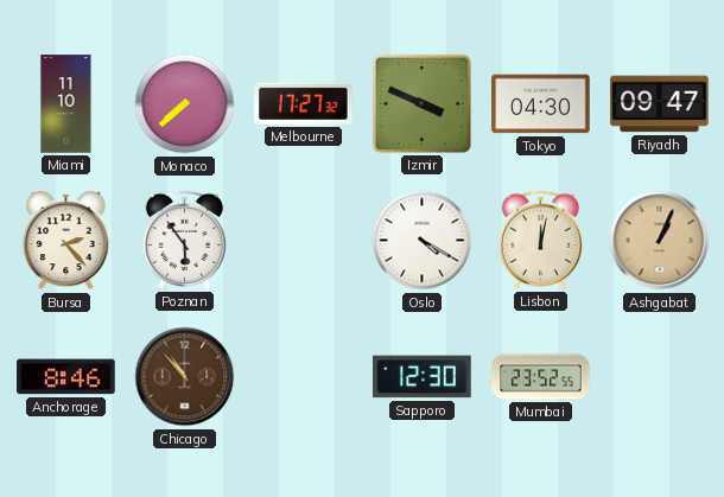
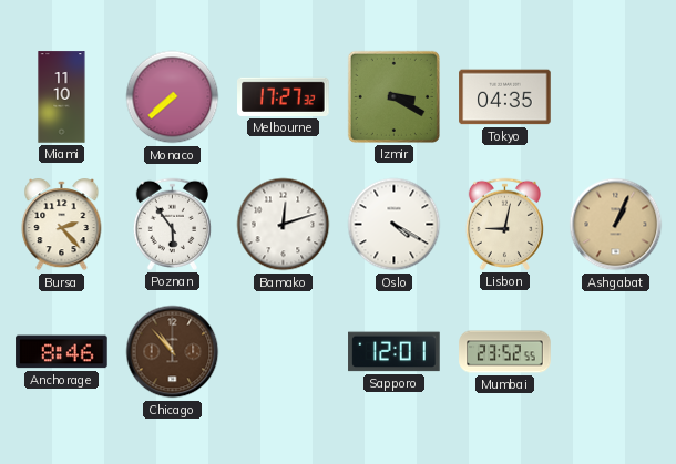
Izmir: 3:49 -> 3:20
Tokyo: 04:30 -> 04:35
Riyadh: 09:47 -> none
Bamako: none -> 12:12
Lisbon: 12:02 -> 9:02
Sapporo: 12:30 -> 12:01
